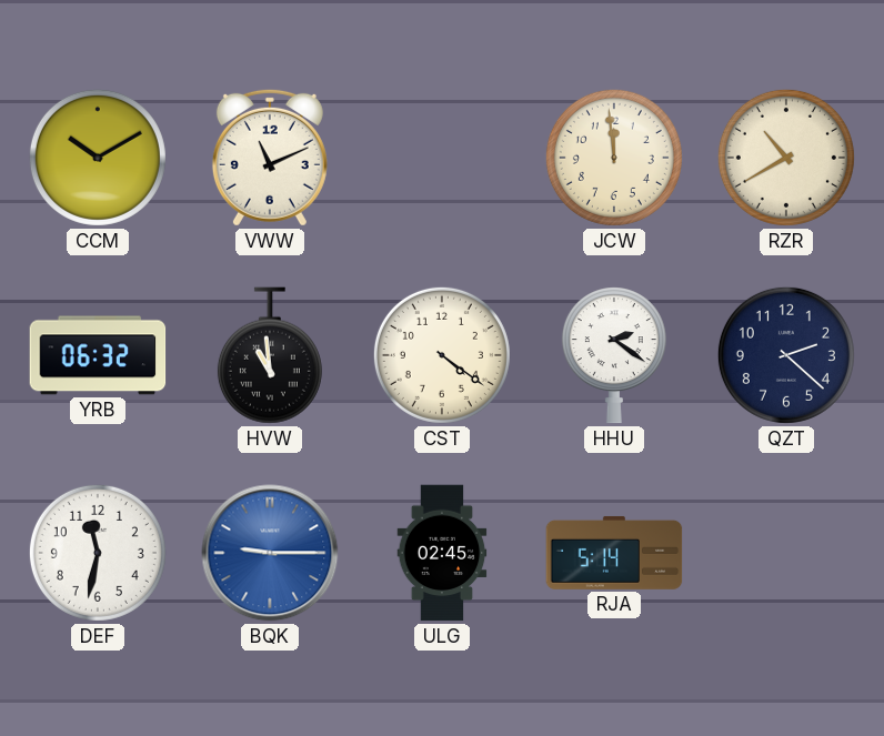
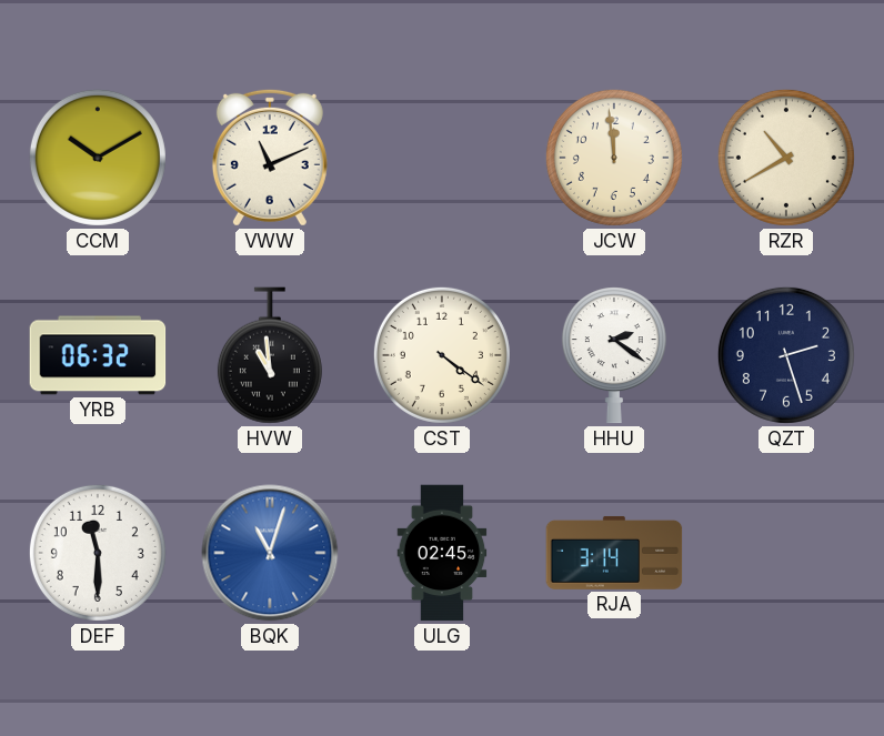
QZT: 2:22 -> 2:27
DEF: 11:32 -> 11:30
BQK: 9:15 -> 11:03
RJA: 5:14 -> 3:14
